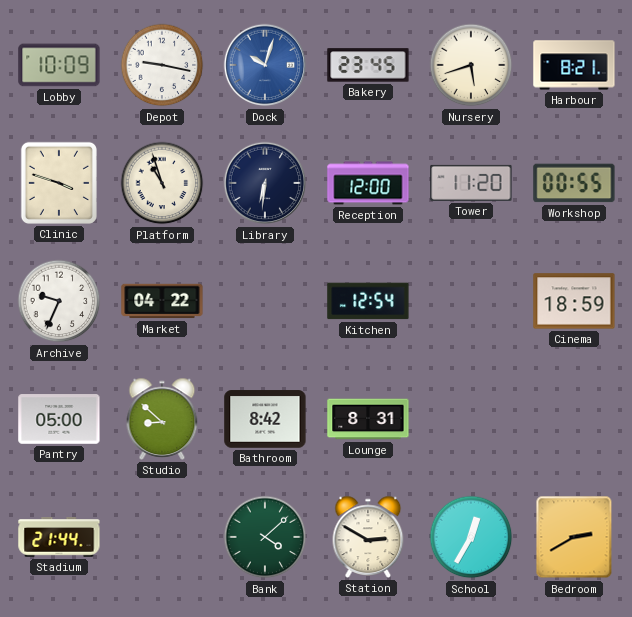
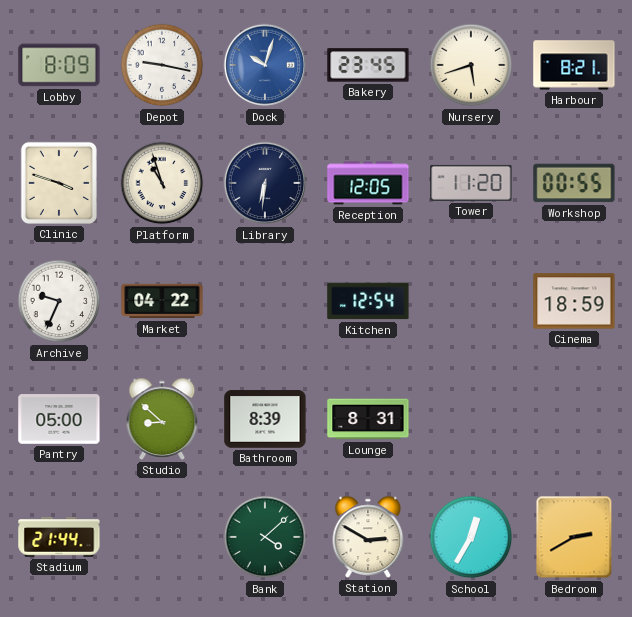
Lobby: 10:09 -> 8:09
Reception: 12:00 -> 12:05
Bathroom: 8:42 -> 8:39
